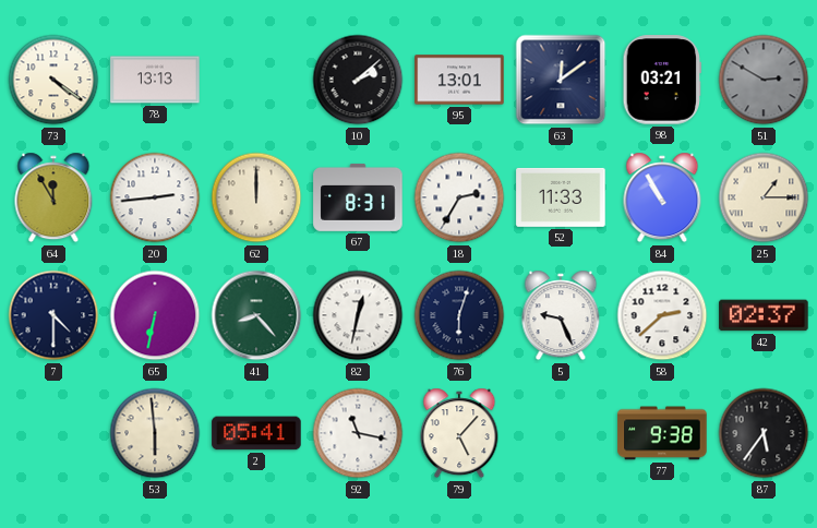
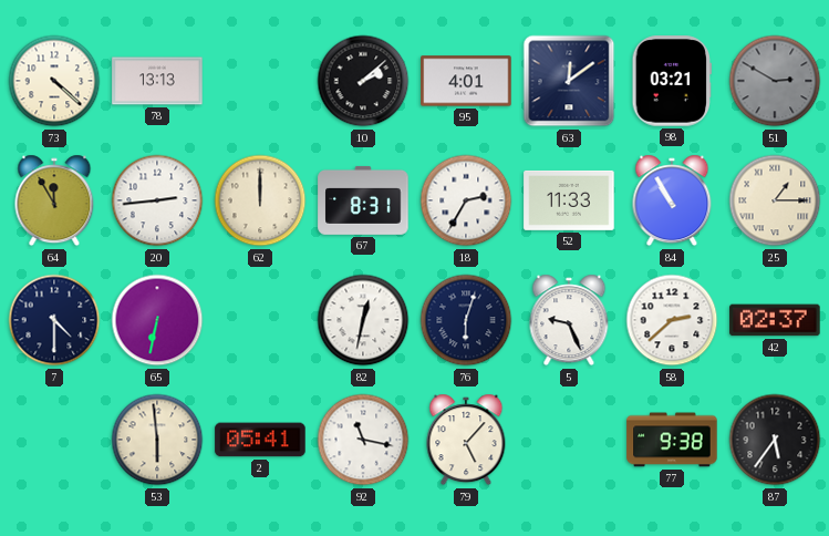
73: 4:21 -> 4:22
95: 13:01 -> 4:01
41: 8:23 -> none
